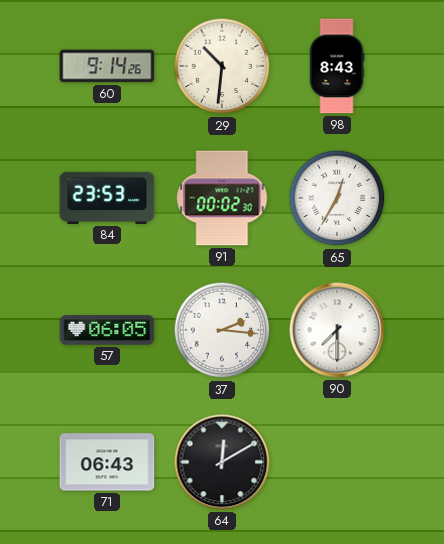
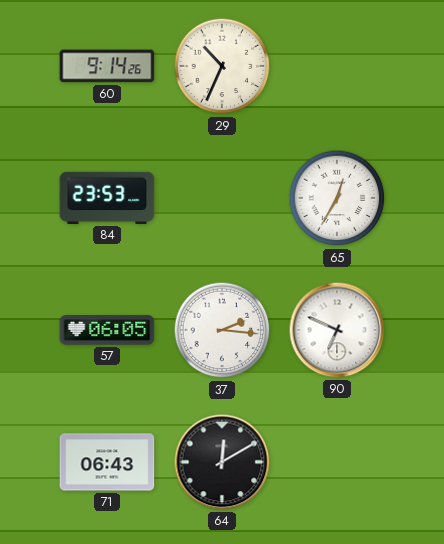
29: 10:31 -> 10:34
98: 8:43 -> none
91: 00:02 -> none
90: 7:30 -> 6:49
